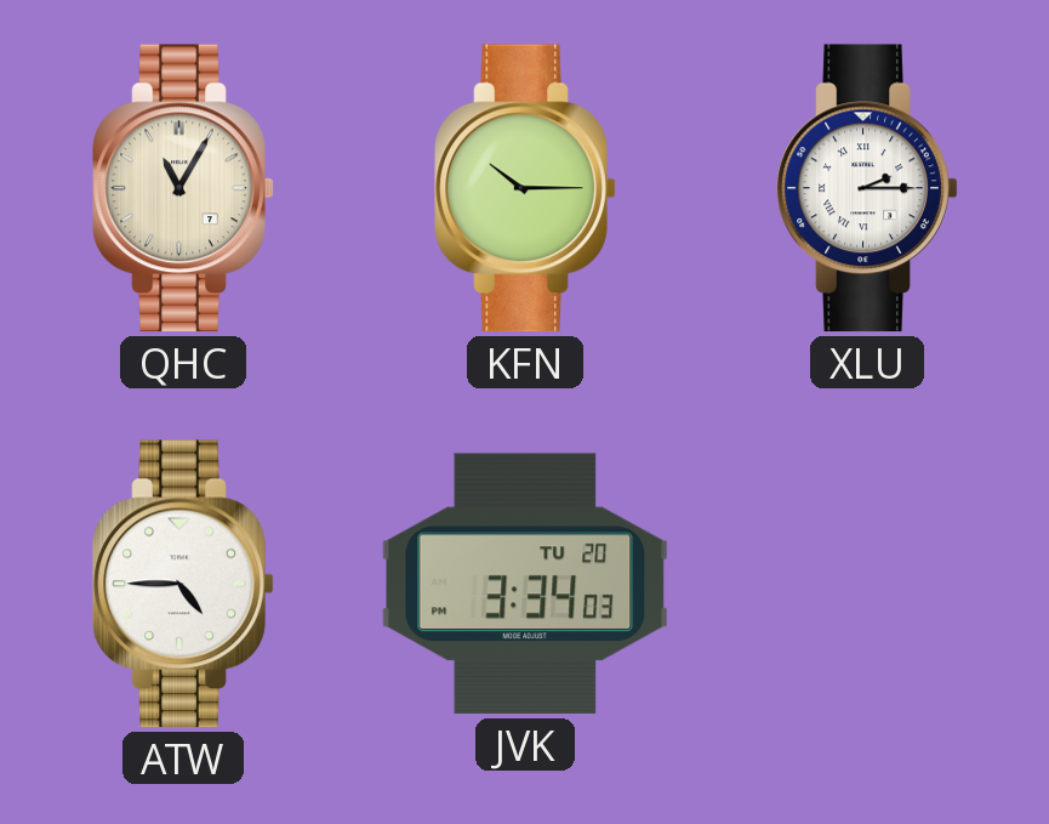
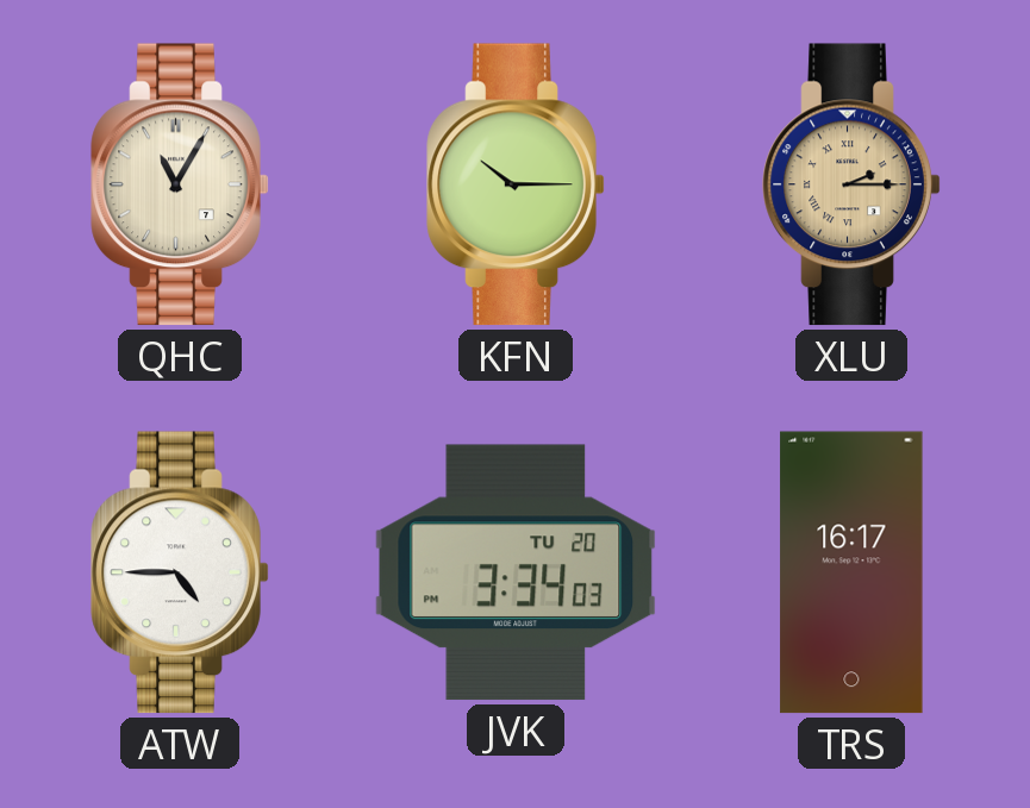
XLU dial: white -> champagne
TRS: none -> 16:17
